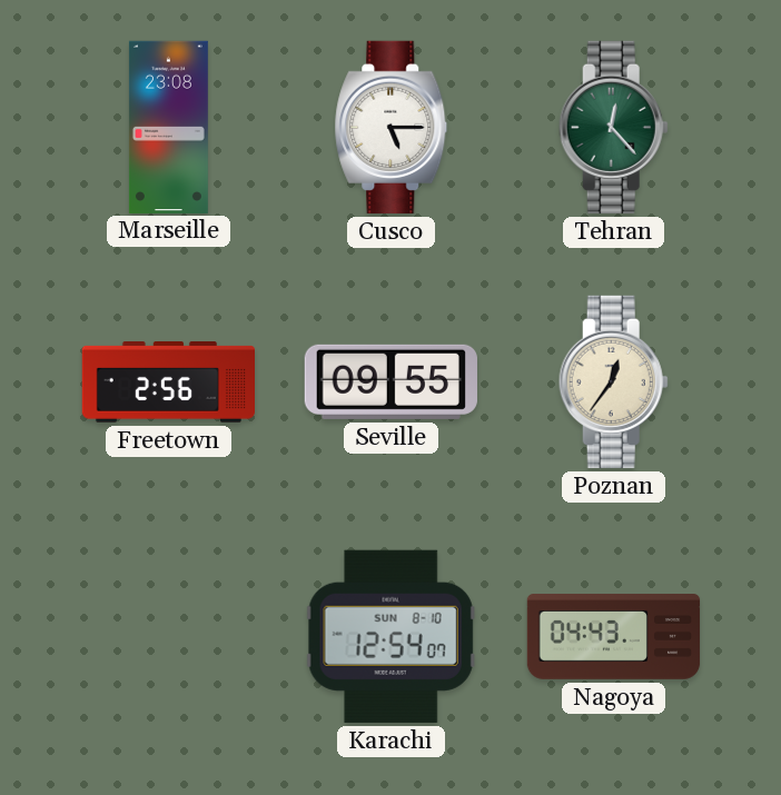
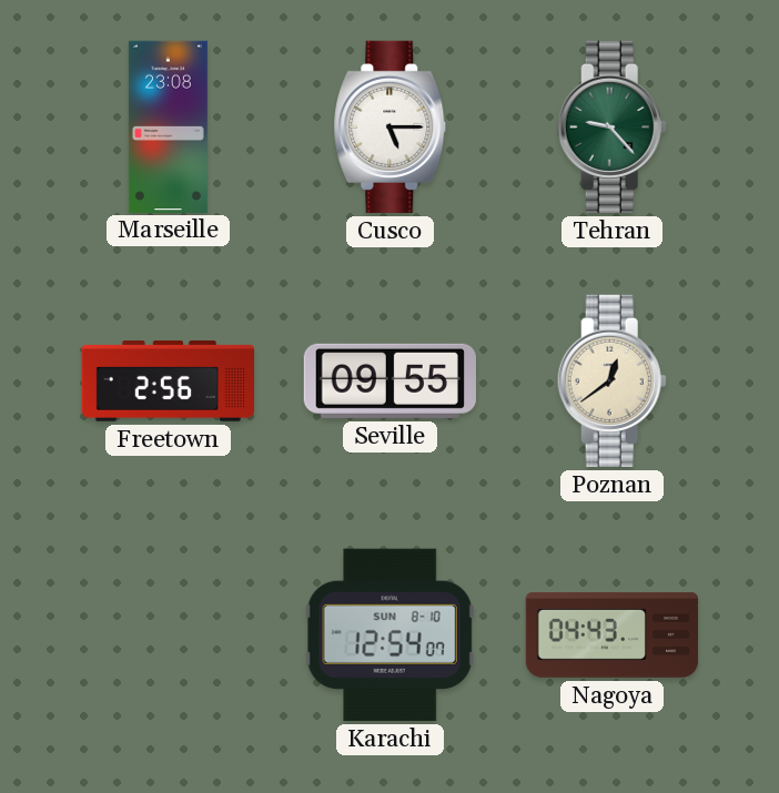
Tehran: 12:23 -> 9:23
Poznan: 12:36 -> 12:39
